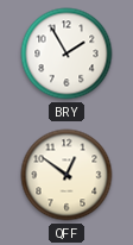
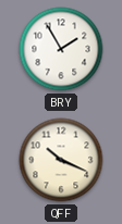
QFF: 12:51 -> 10:19
